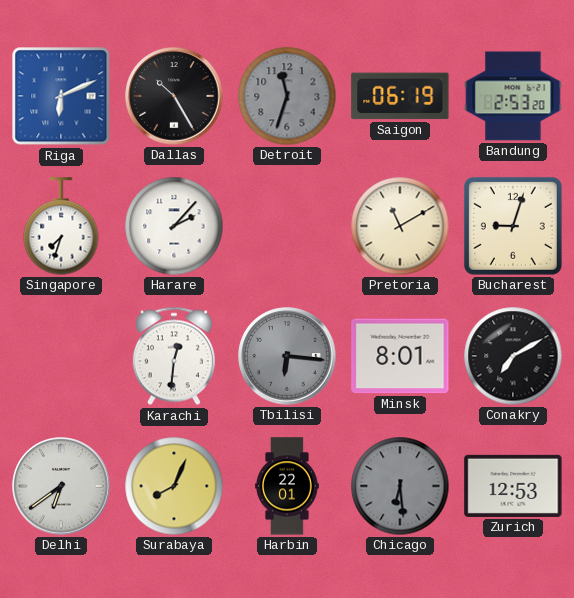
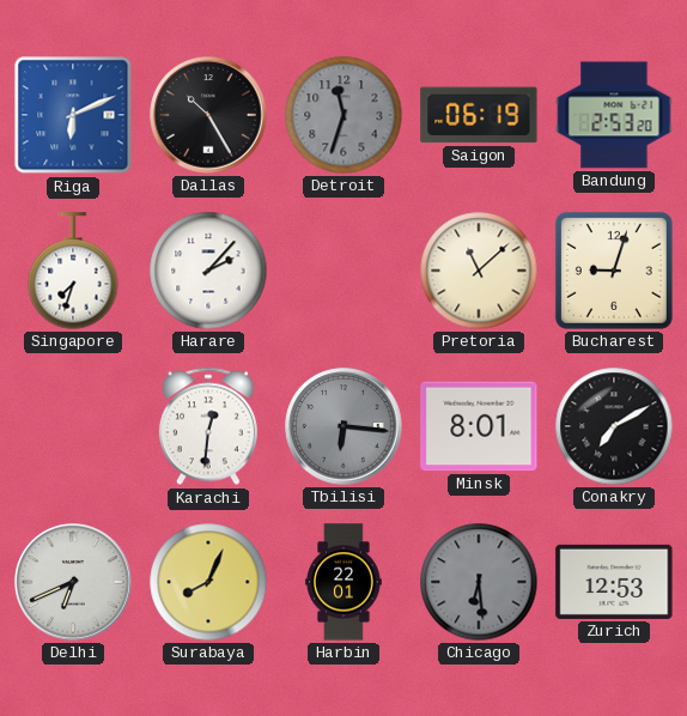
Pretoria: 11:10 -> 11:08
Delhi: 6:39 -> 6:41
